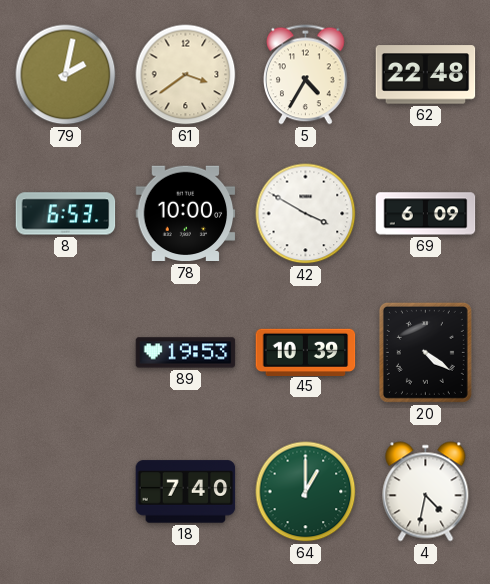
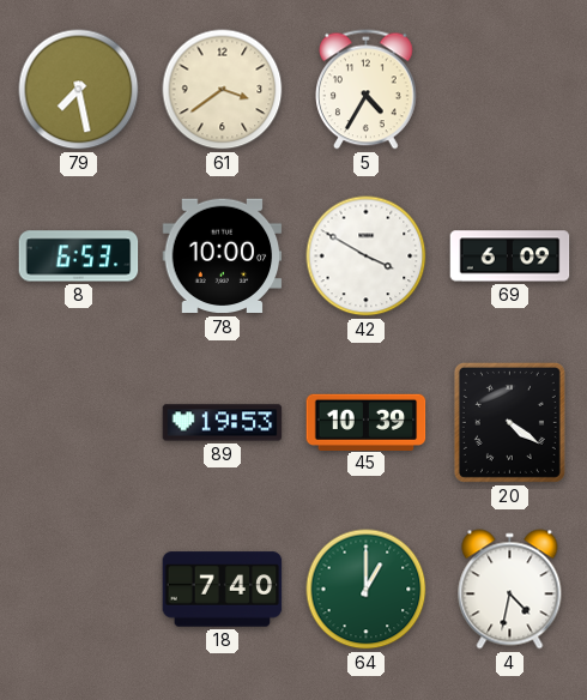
79: 2:02 -> 7:28
62: 22:48 -> none
